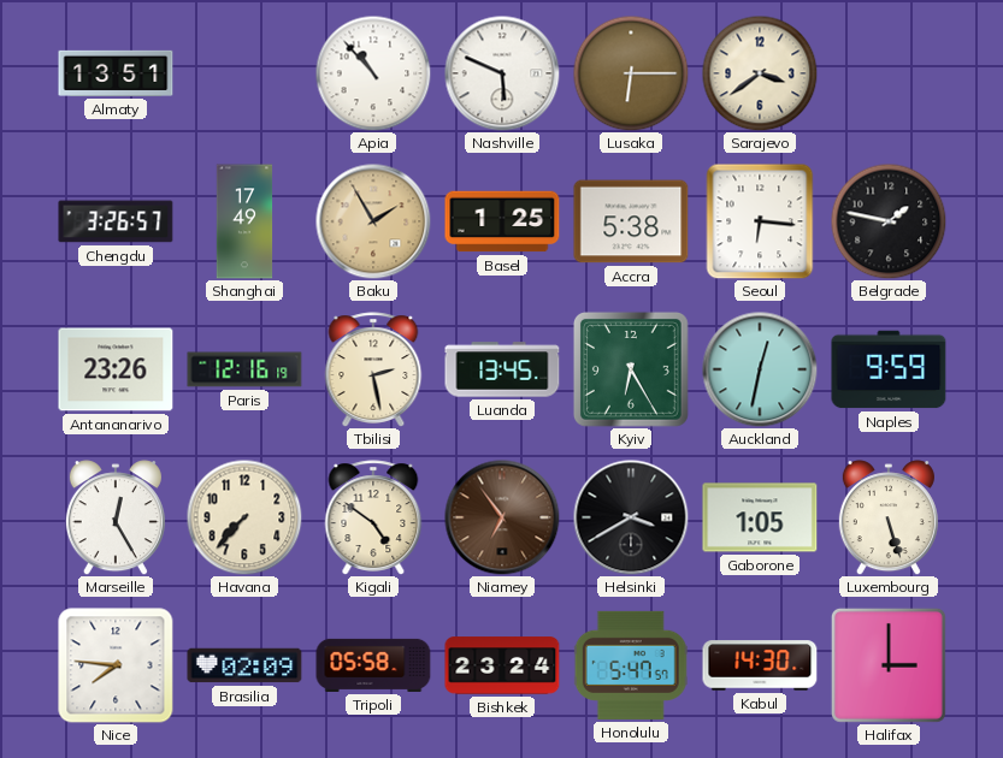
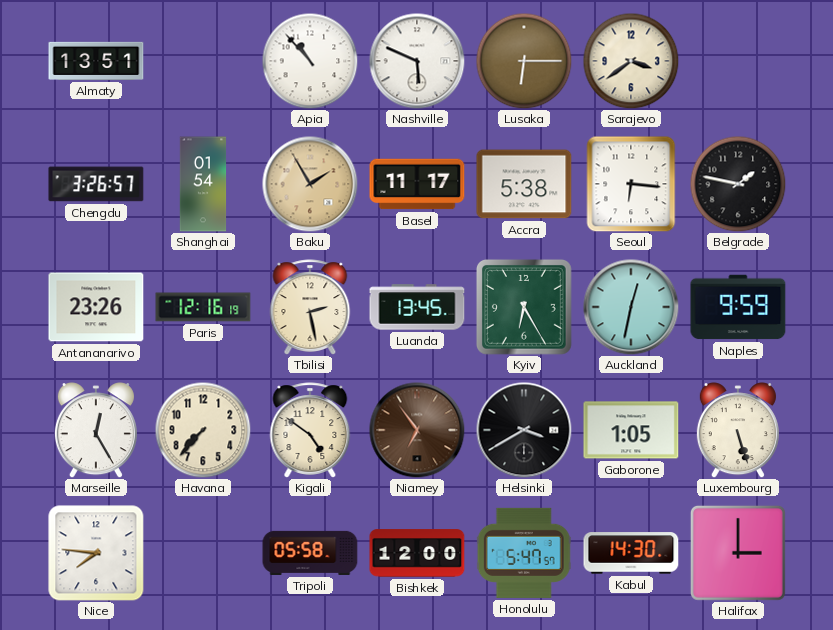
Shanghai: 17:49 -> 01:54
Basel: 1:25 -> 11:17
Brasilia: 02:09 -> none
Bishkek: 23:24 -> 12:00
